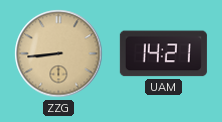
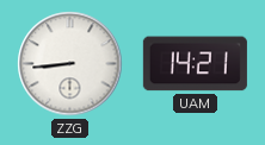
ZZG dial: champagne -> white
